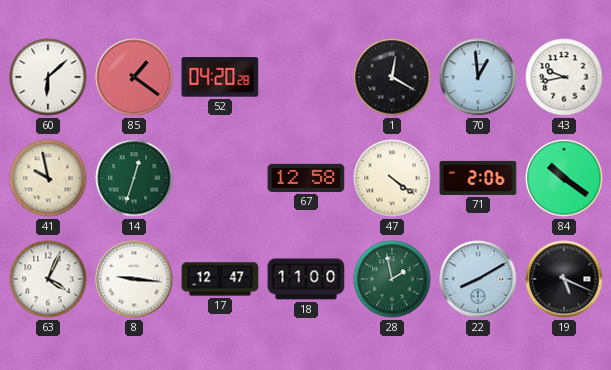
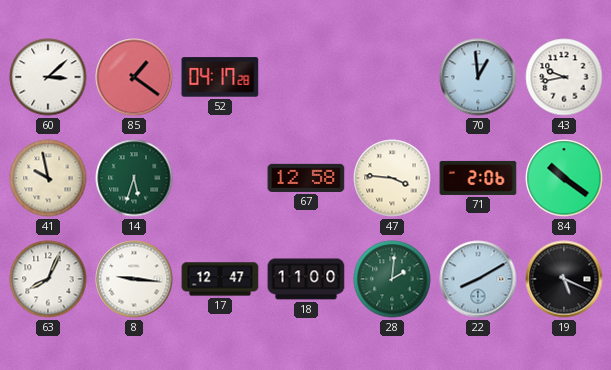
60: 6:08 -> 3:08
52: 04:20 -> 04:17
1: 12:20 -> none
14: 12:33 -> 5:33
47: 4:21 -> 3:46
63: 4:04 -> 8:04
28: 1:58 -> 2:01
